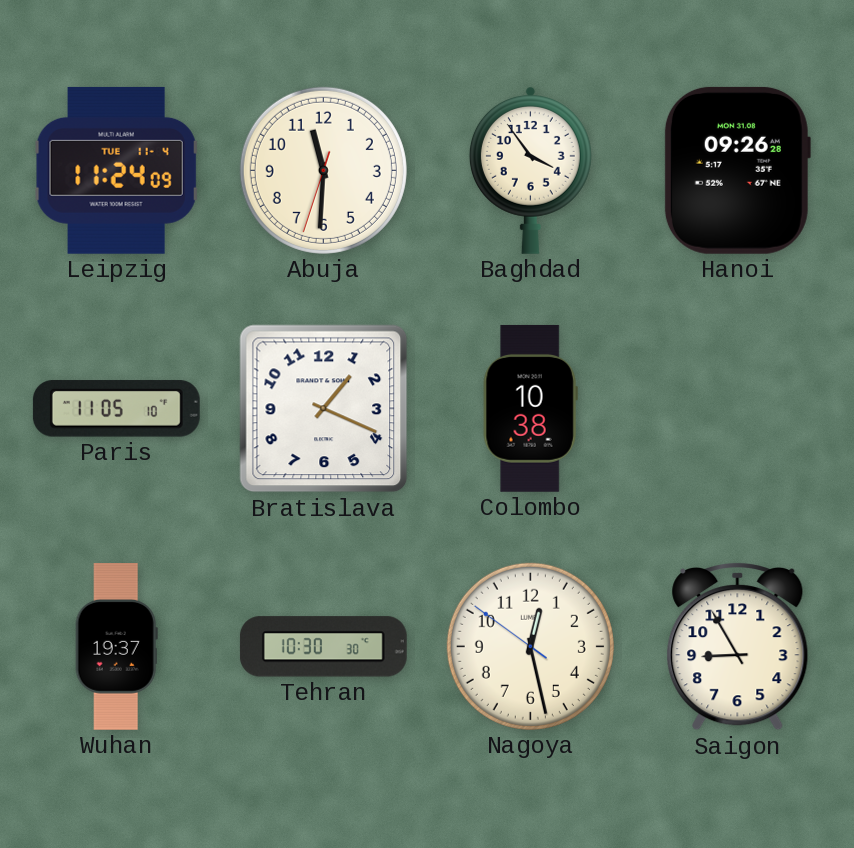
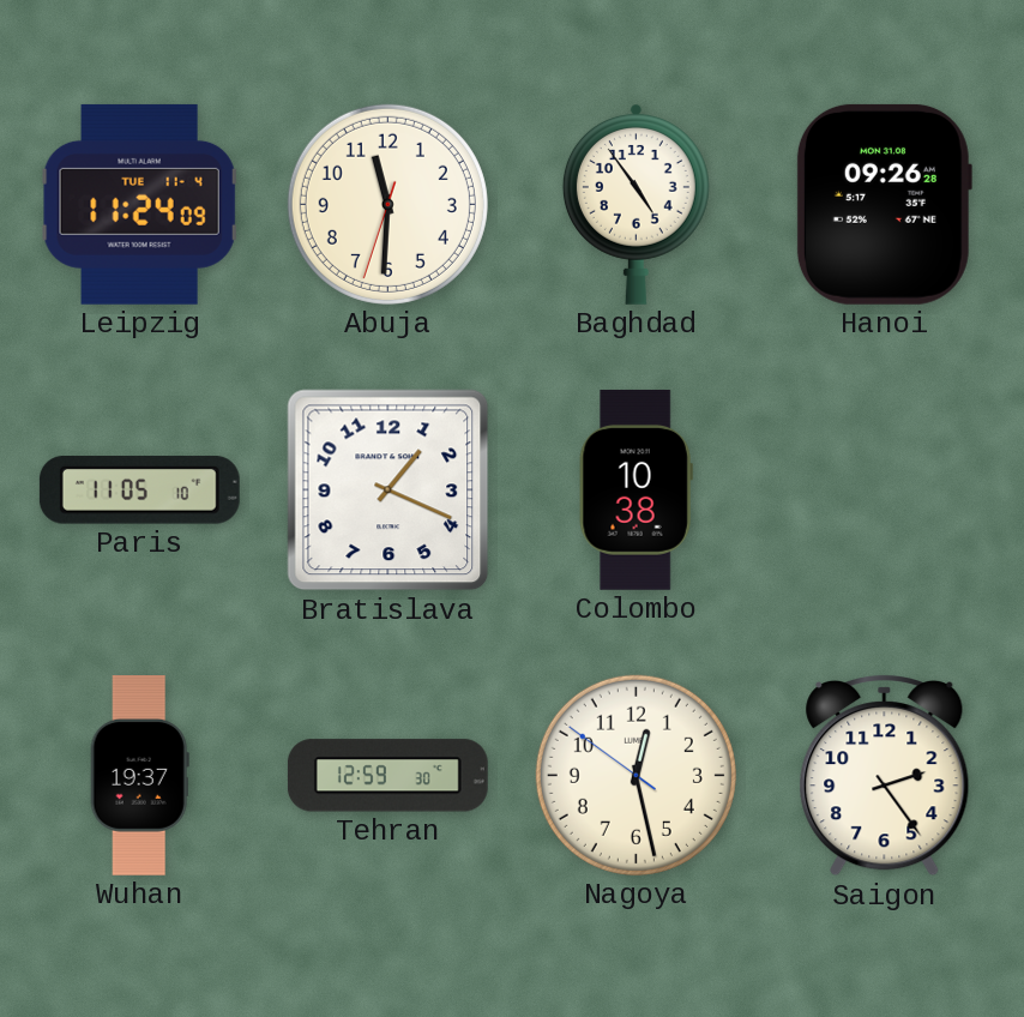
Baghdad: 3:54 -> 4:54
Tehran: 10:30 -> 12:59
Saigon: 8:55 -> 2:24
